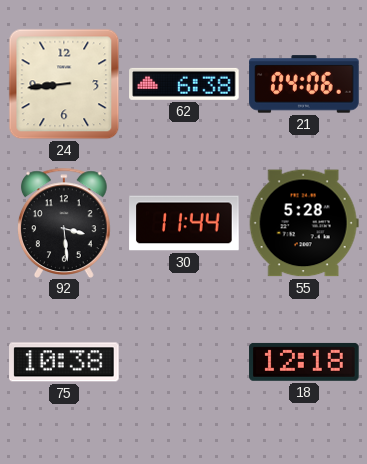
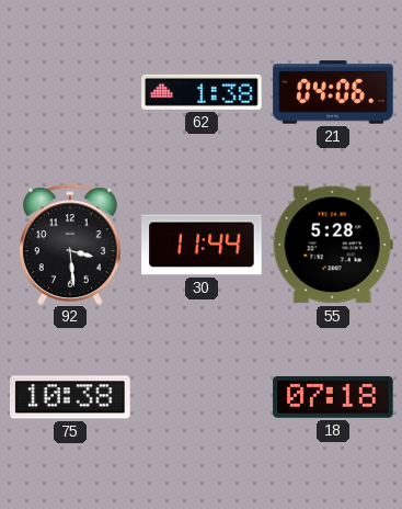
24: 8:44 -> none
62: 6:38 -> 1:38
18: 12:18 -> 07:18
